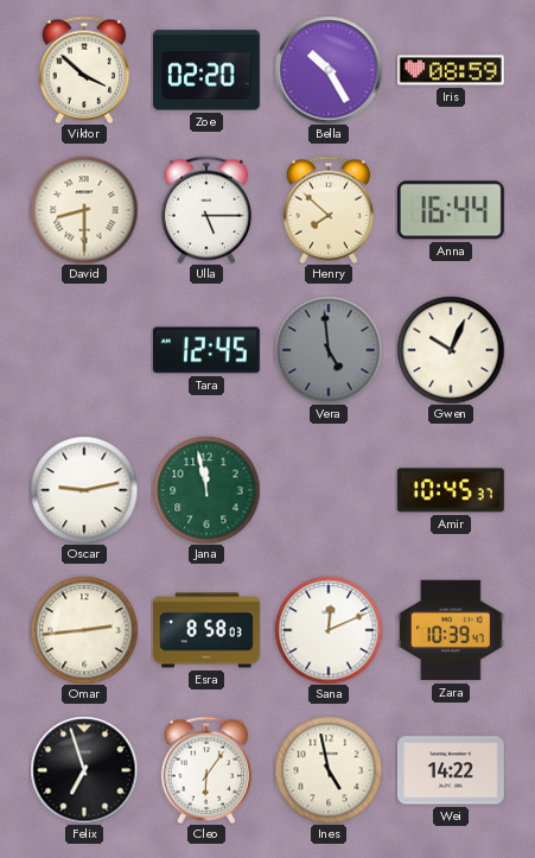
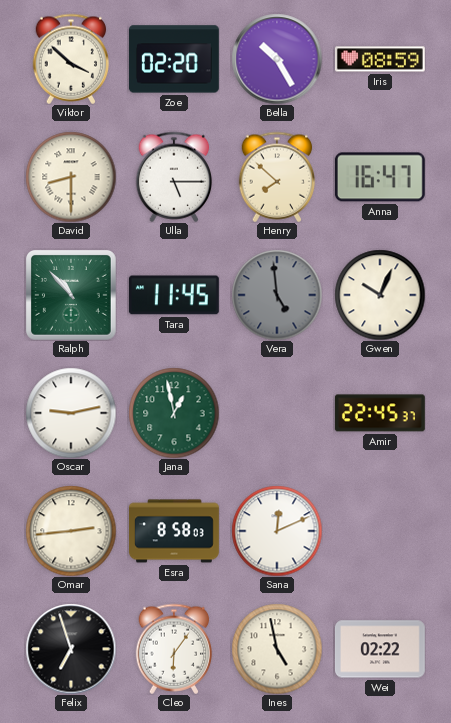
Anna: 16:44 -> 16:47
Ralph: none -> 10:53
Tara: 12:45 -> 11:45
Jana: 11:58 -> 12:58
Amir: 10:45 -> 22:45
Zara: 10:39 -> none
Wei: 14:22 -> 02:22
